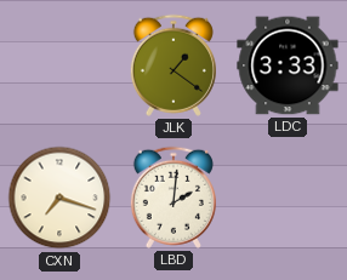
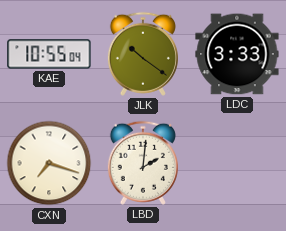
KAE: none -> 10:55
JLK: 1:21 -> 10:21
